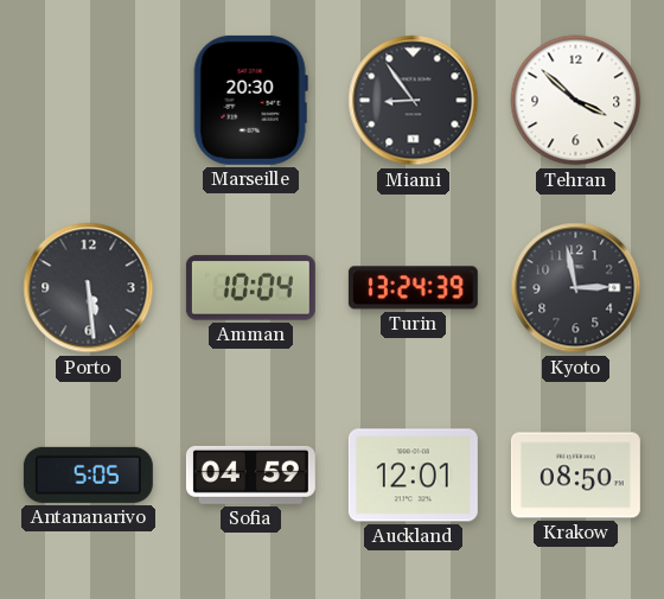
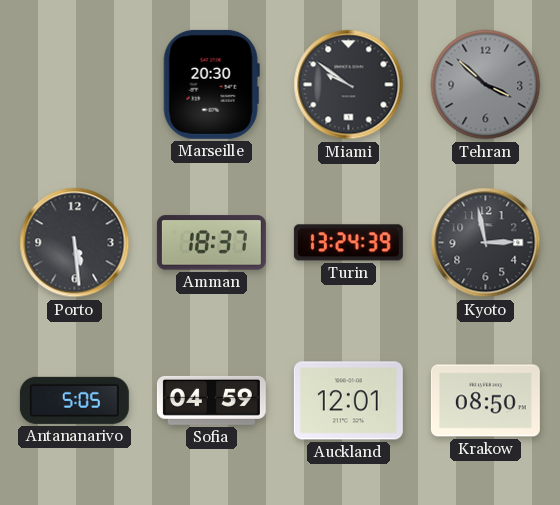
Miami: 8:54 -> 9:51
Tehran dial: white -> grey
Amman: 10:04 -> 18:37
